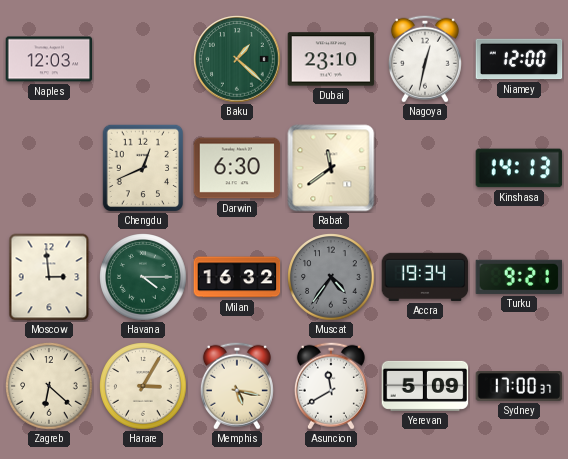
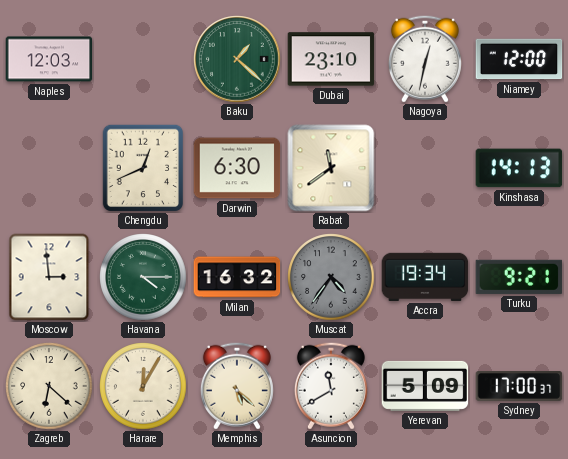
Harare: 3:05 -> 12:05
Memphis: 5:17 -> 5:22
